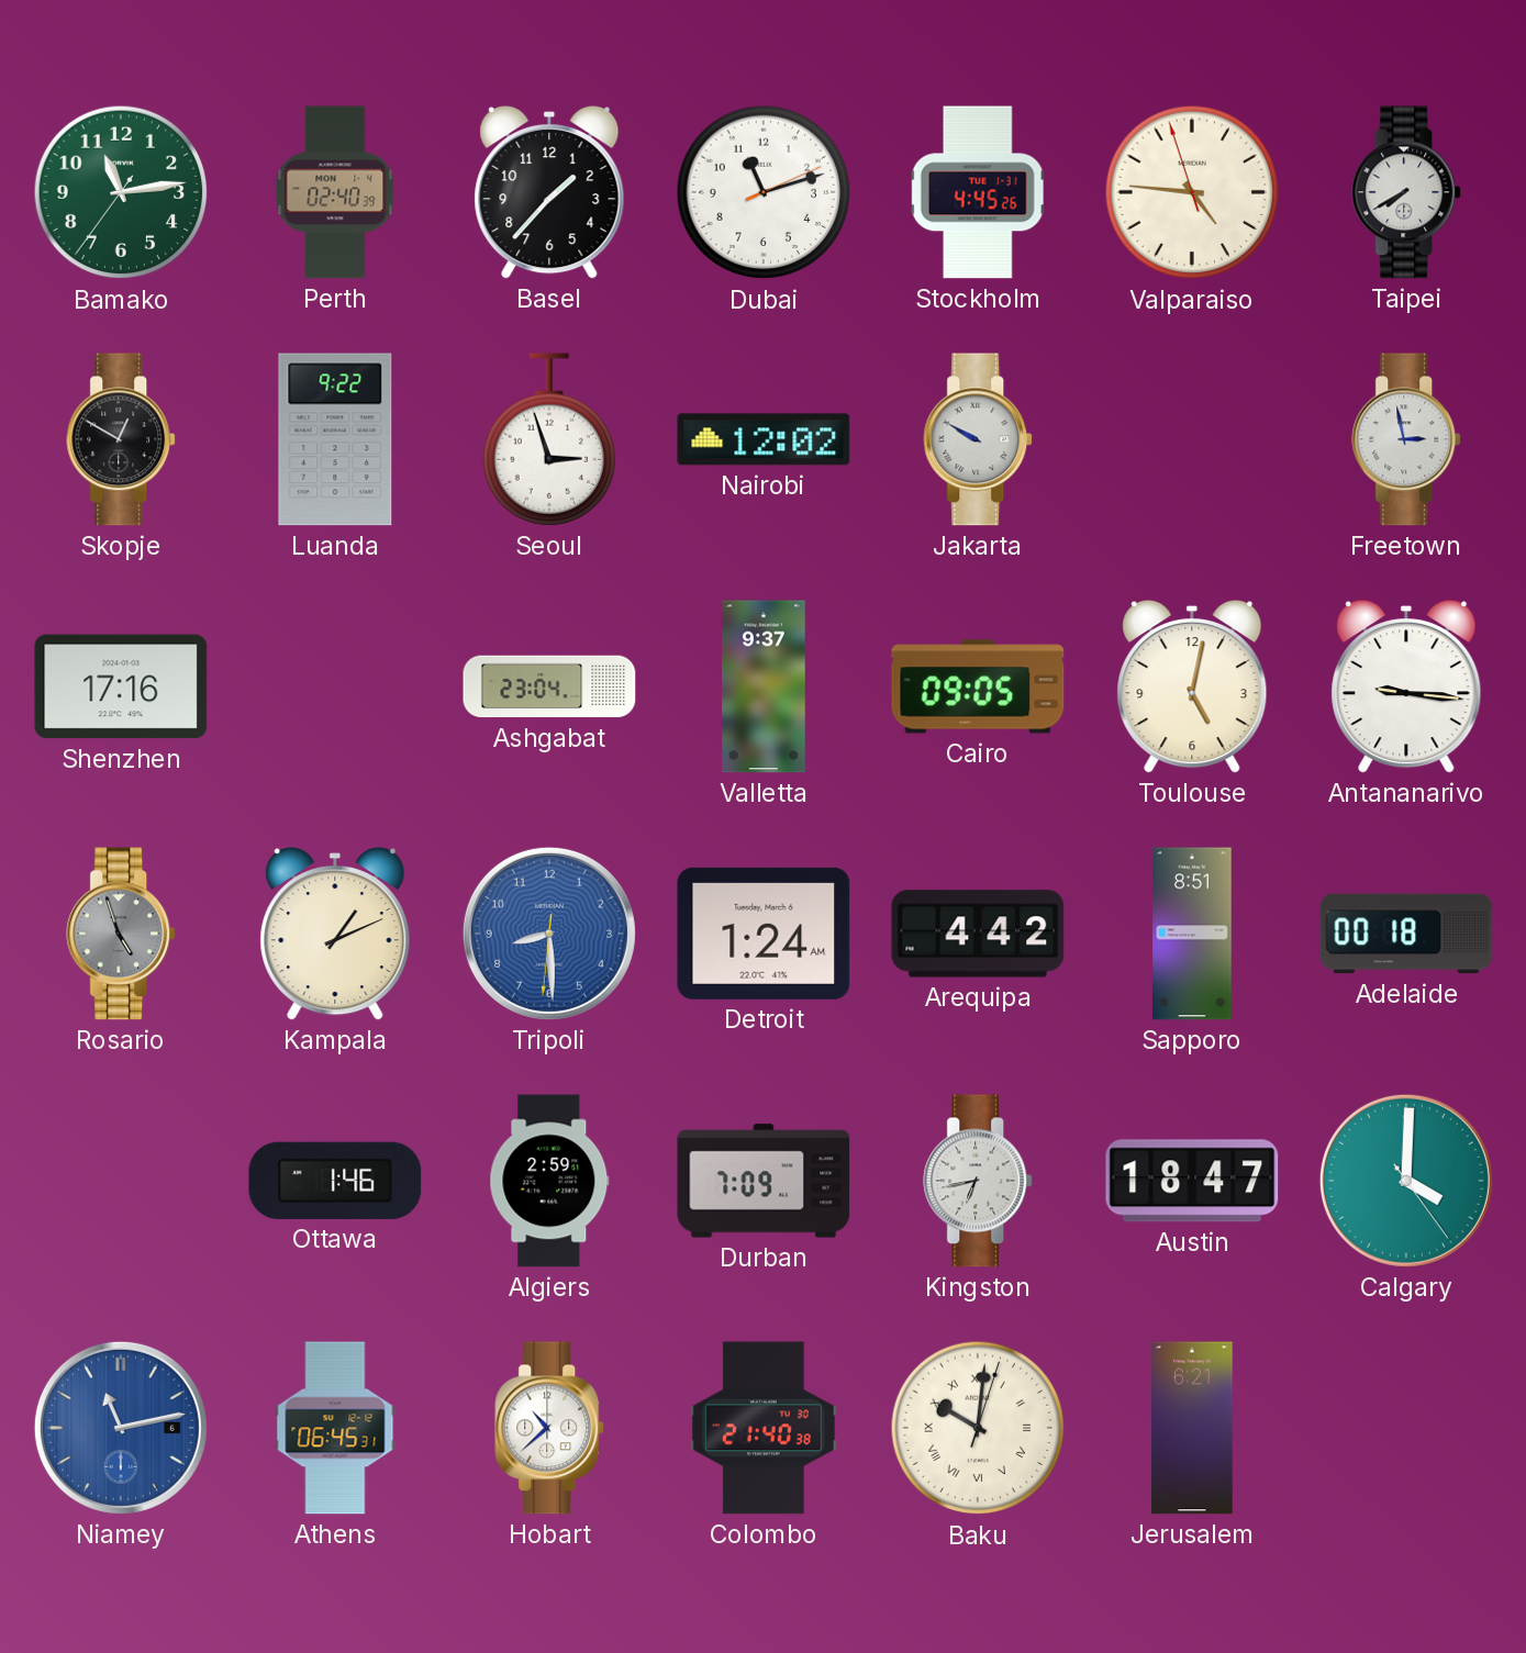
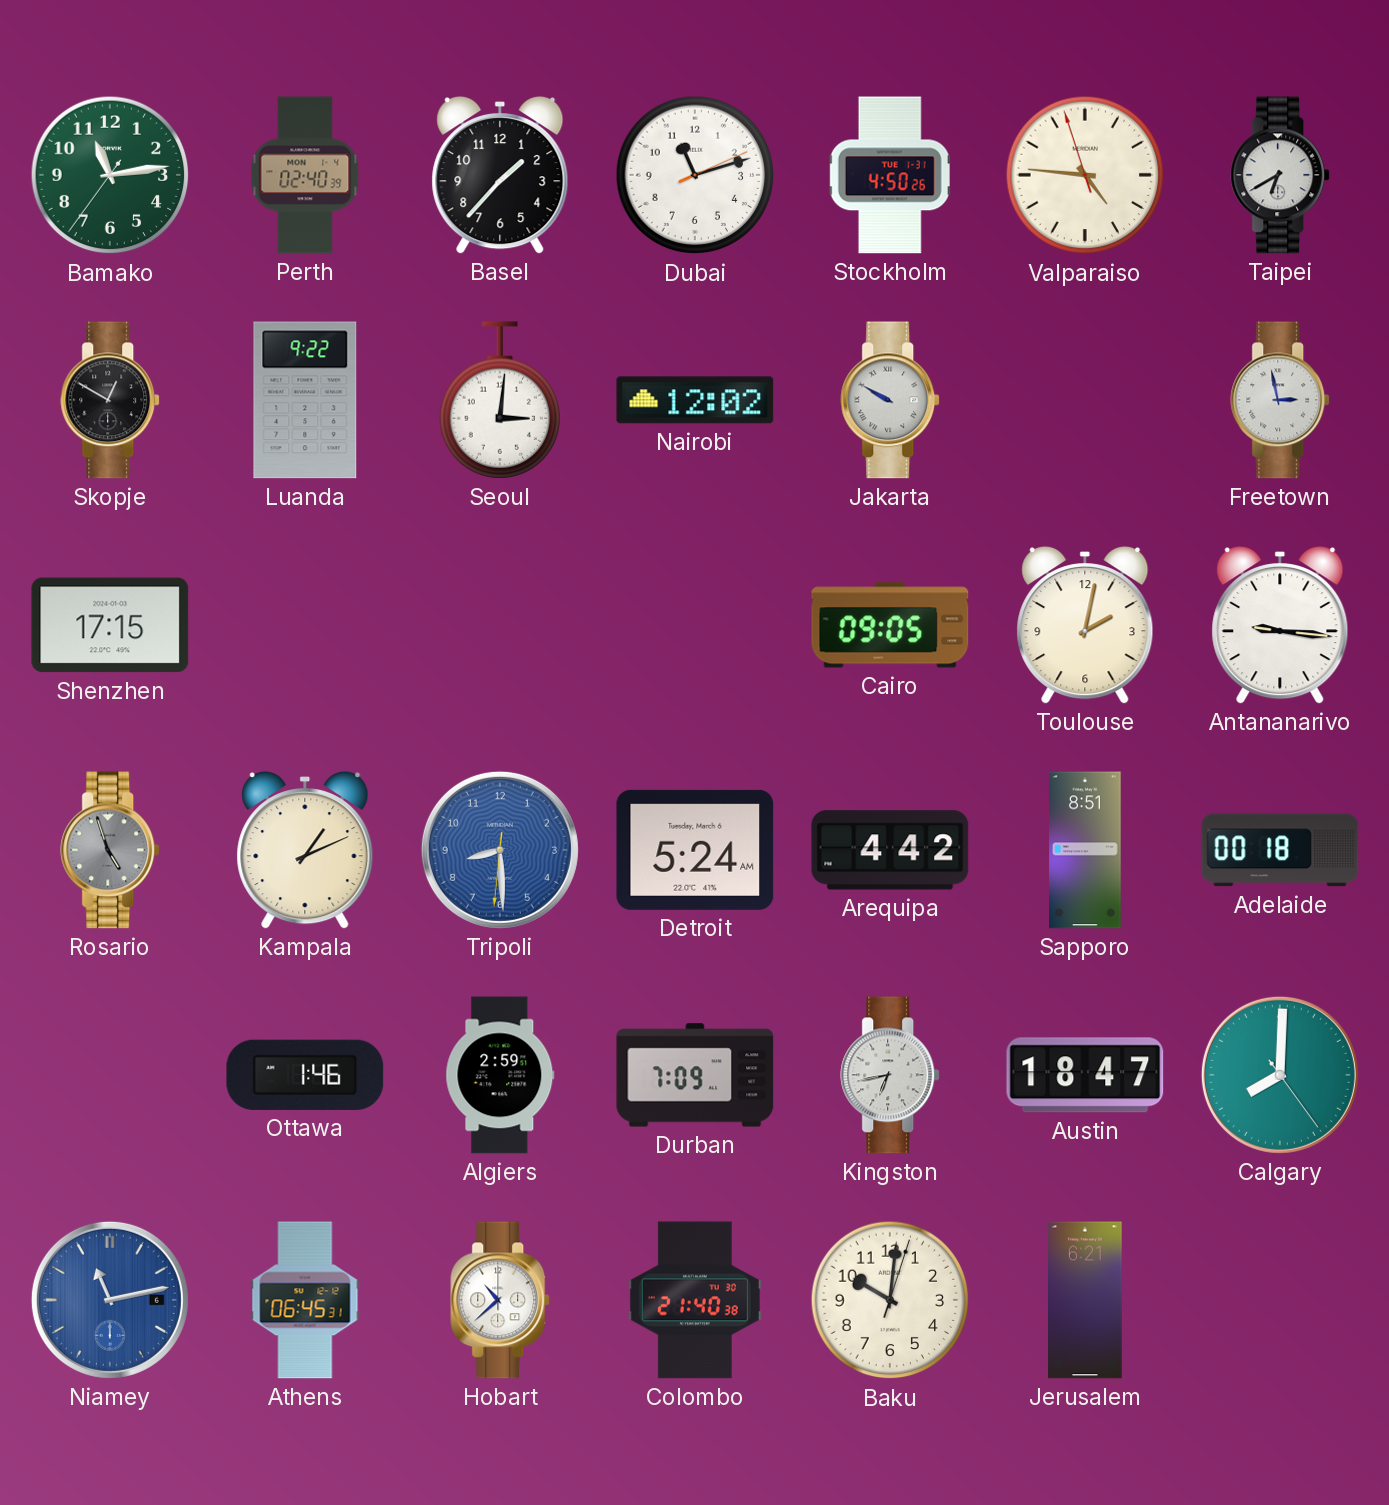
Stockholm: 4:45 -> 4:50
Taipei: 7:40 -> 6:40
Seoul: 2:57 -> 3:01
Shenzhen: 17:16 -> 17:15
Ashgabat: 23:04 -> none
Valletta: 9:37 -> none
Toulouse: 5:02 -> 2:02
Detroit: 1:24 -> 5:24
Calgary: 4:00 -> 8:00
Baku numerals: Roman -> Arabic
